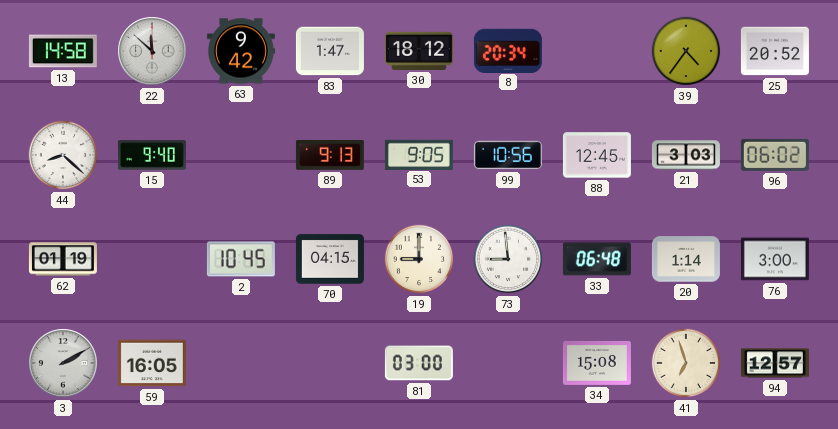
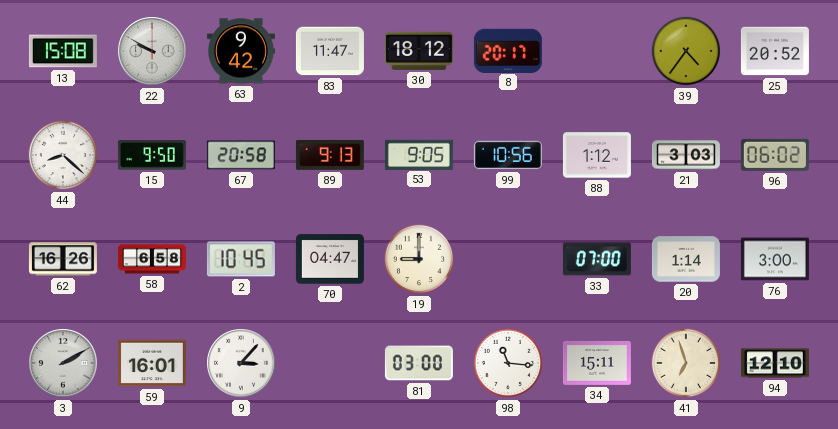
13: 14:58 -> 15:08
22: 11:52 -> 9:50
83: 1:47 -> 11:47
8: 20:34 -> 20:17
15: 9:40 -> 9:50
67: none -> 20:58
88: 12:45 -> 1:12
62: 01:19 -> 16:26
58: none -> 6:58
70: 04:15 -> 04:47
73: 8:59 -> none
33: 06:48 -> 07:00
59: 16:05 -> 16:01
9: none -> 3:07
98: none -> 11:16
34: 15:08 -> 15:11
94: 12:57 -> 12:10
